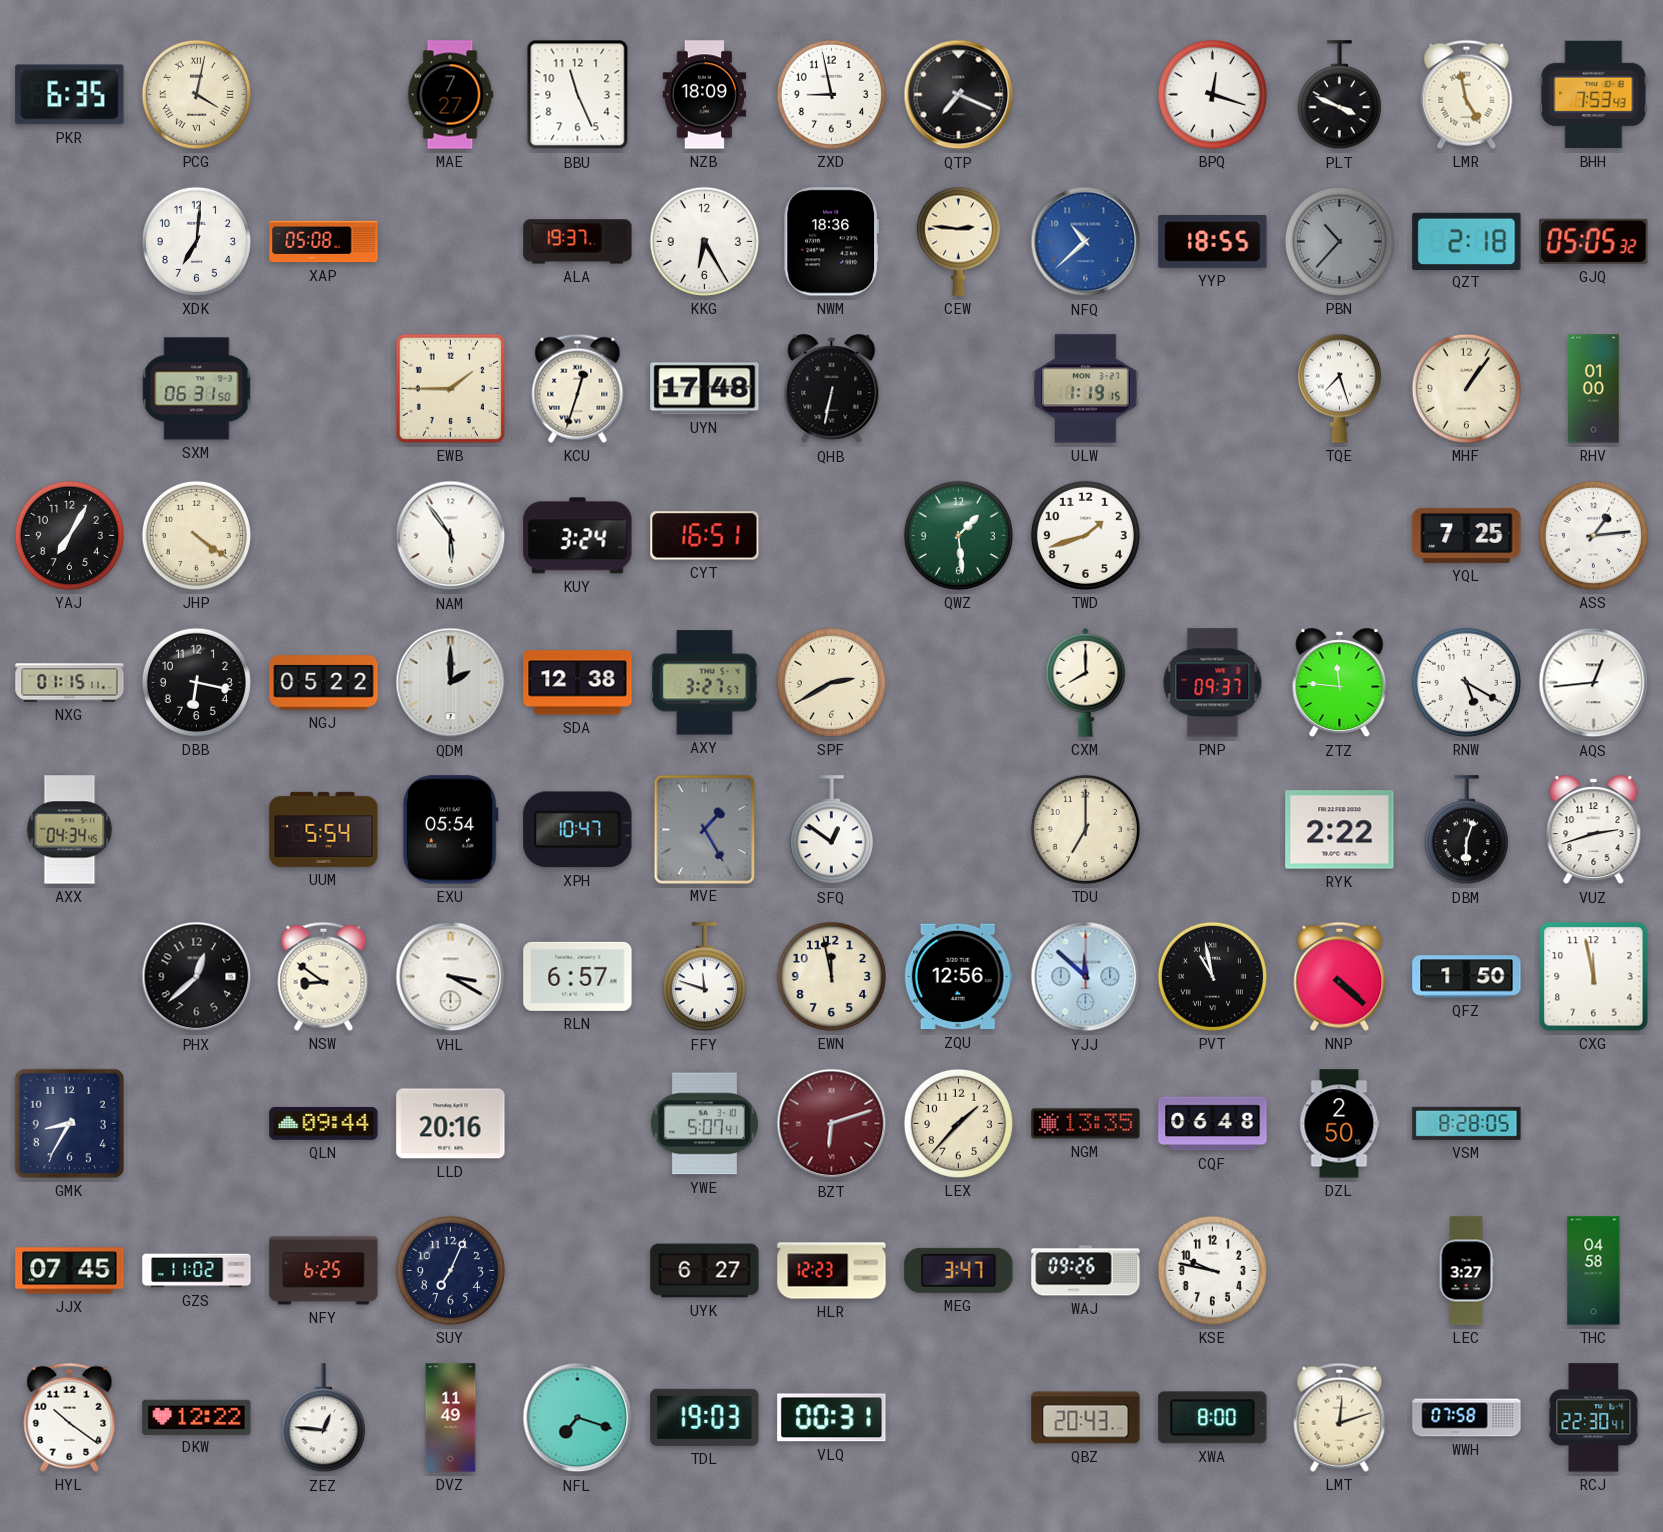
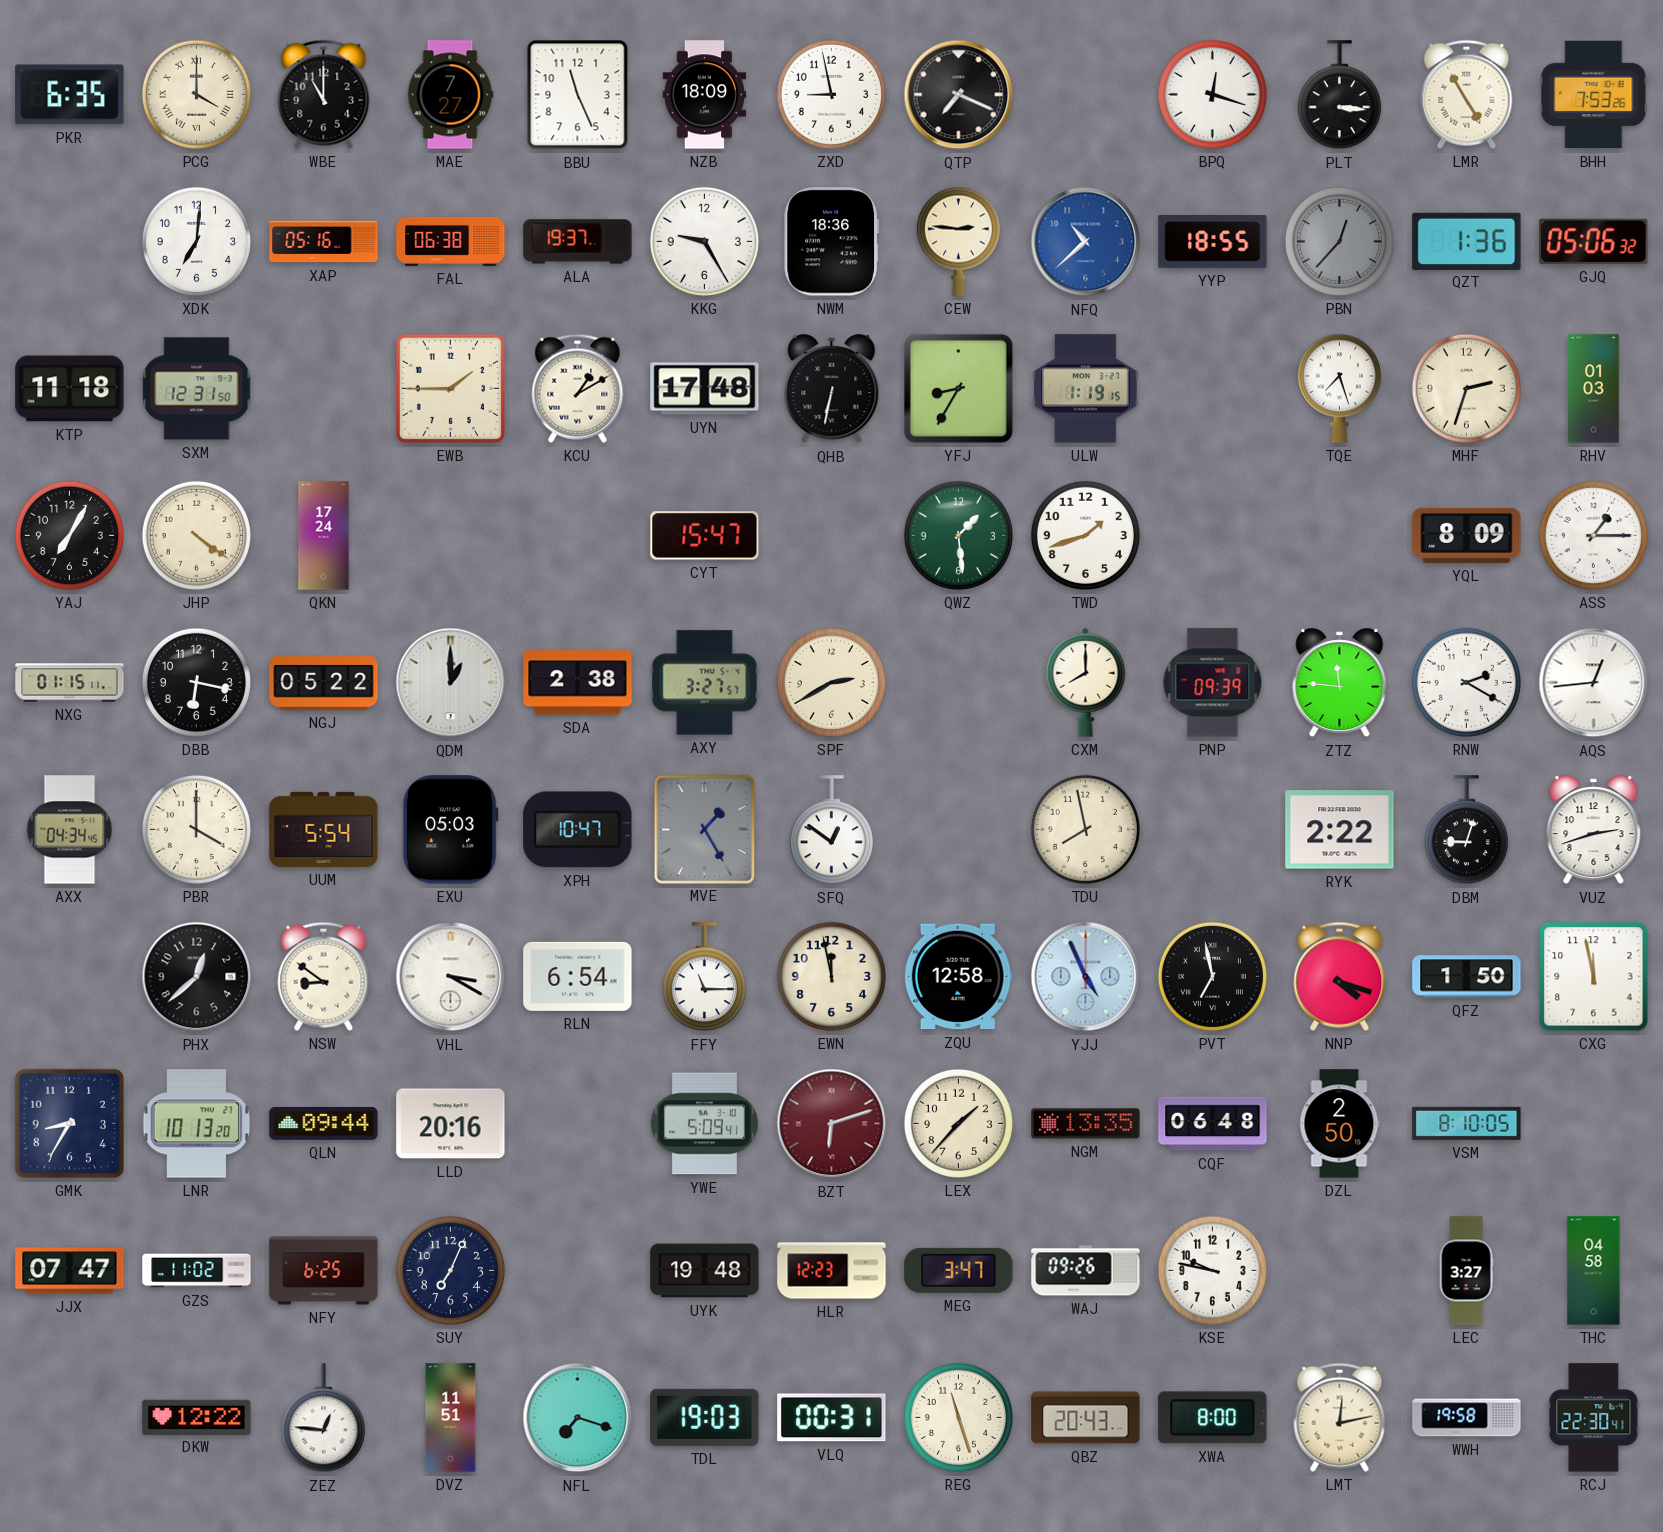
PCG: 4:02 -> 4:00
WBE: none -> 11:00
PLT: 3:49 -> 3:16
LMR: 4:58 -> 4:55
BHH: 7:53:43 -> 7:53:26
XAP: 05:08 -> 05:16
FAL: none -> 06:38
KKG: 6:25 -> 9:25
PBN: 10:37 -> 12:37
QZT: 2:18 -> 1:36
GJQ: 05:05 -> 05:06
KTP: none -> 11:18
SXM: 06:31 -> 12:31
KCU: 12:33 -> 1:10
YFJ: none -> 8:35
MHF: 1:06 -> 2:33
RHV: 01:00 -> 01:03
QKN: none -> 17:24
NAM: 5:54 -> none
KUY: 3:24 -> none
CYT: 16:51 -> 15:47
YQL: 7:25 -> 8:09
ASS: 1:14 -> 1:15
QDM: 2:00 -> 1:00
SDA: 12:38 -> 2:38
PNP: 09:37 -> 09:39
RNW: 5:20 -> 2:20
PBR: none -> 4:00
EXU: 05:54 -> 05:03
TDU: 7:00 -> 7:58
DBM: 6:03 -> 9:03
RLN: 6:57 -> 6:54
FFY: 11:48 -> 11:15
ZQU: 12:56 -> 12:58
YJJ: 11:52 -> 4:56
PVT: 10:58 -> 6:58
NNP: 4:22 -> 4:18
LNR: none -> 10:13
YWE: 5:07 -> 5:09
VSM: 8:28 -> 8:10
JJX: 07:45 -> 07:47
UYK: 6:27 -> 19:48
HYL: 10:21 -> none
DVZ: 11:49 -> 11:51
REG: none -> 11:27
LMT: 12:12 -> 12:13
WWH: 07:58 -> 19:58
